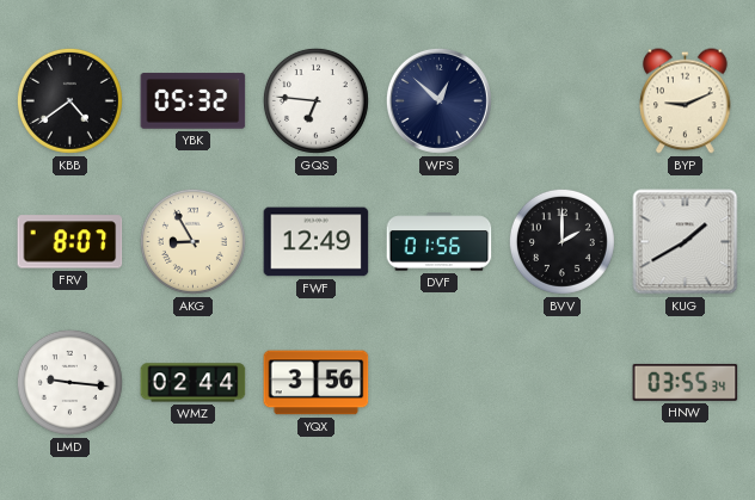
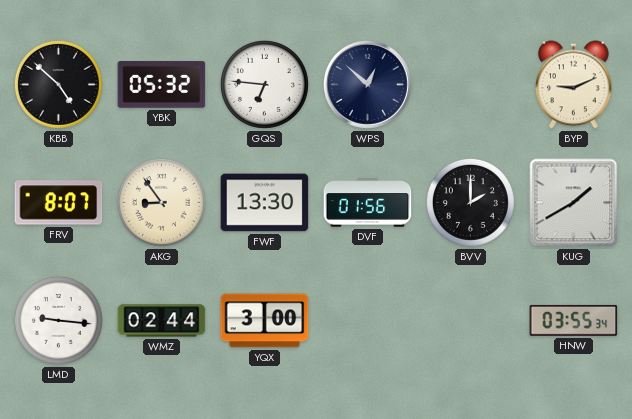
KBB: 4:39 -> 4:52
AKG: 8:55 -> 8:54
FWF: 12:49 -> 13:30
YQX: 3:56 -> 3:00
